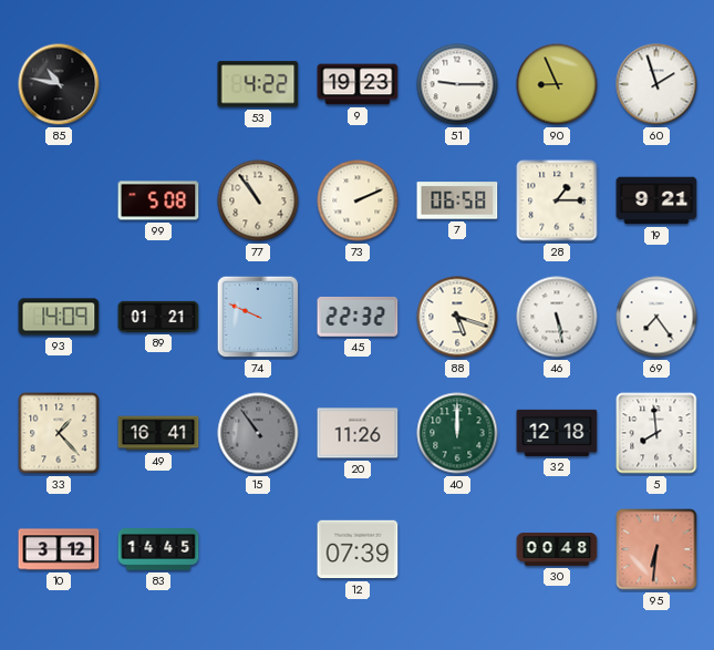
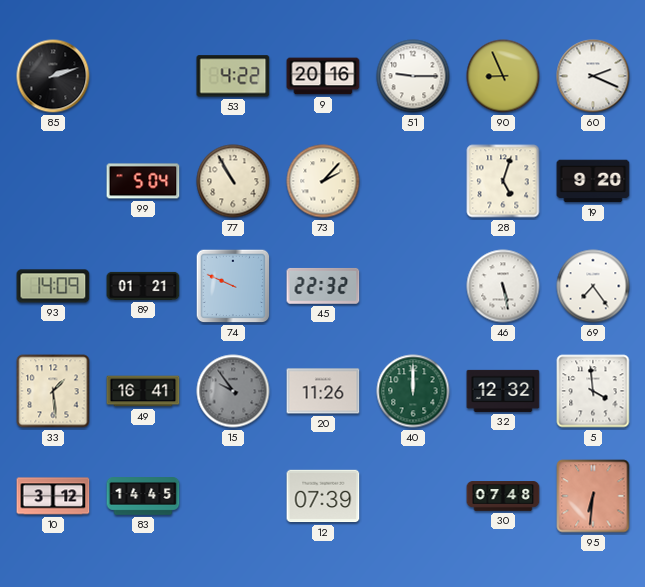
85: 10:47 -> 2:12
9: 19:23 -> 20:16
60: 1:57 -> 2:19
99: 5:08 -> 5:04
77: 10:54 -> 10:55
73: 2:11 -> 2:07
7: 06:58 -> none
28: 1:15 -> 5:03
19: 9:21 -> 9:20
88: 5:18 -> none
33: 1:23 -> 1:29
15: 10:54 -> 9:54
32: 12:18 -> 12:32
5: 7:59 -> 3:59
30: 00:48 -> 07:48
